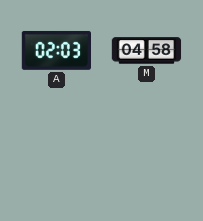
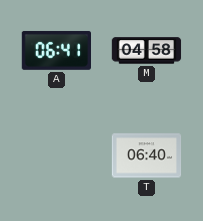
A: 02:03 -> 06:41
T: none -> 06:40
